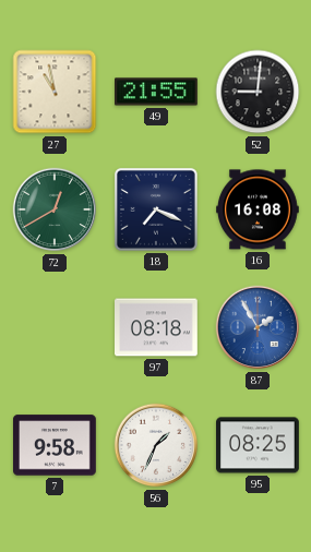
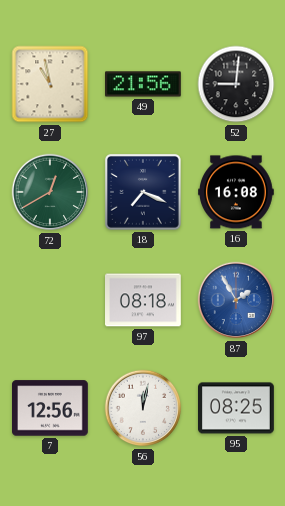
49: 21:55 -> 21:56
7: 9:58 -> 12:56
56: 1:34 -> 12:02
